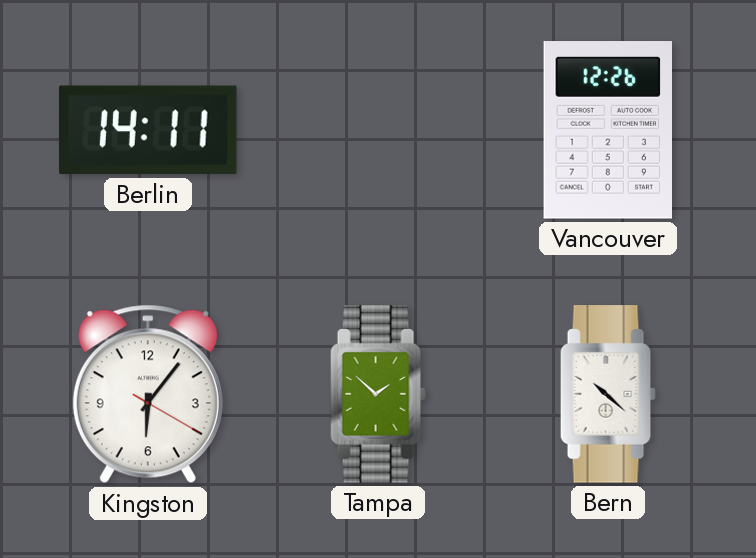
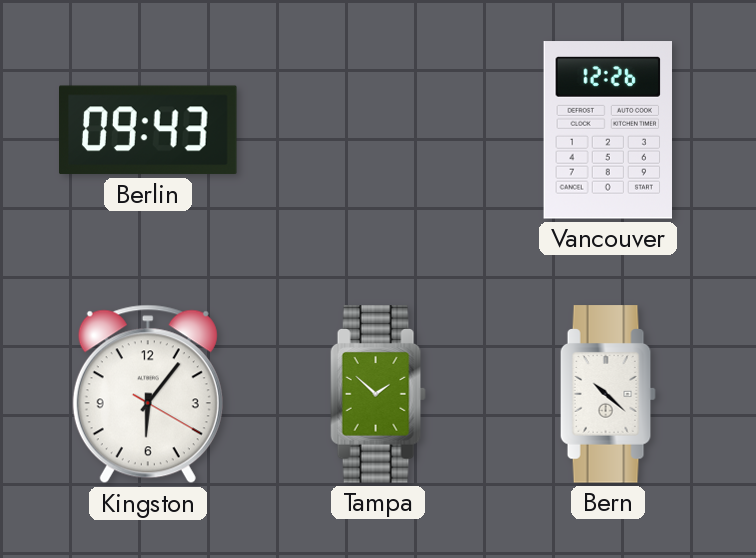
Berlin: 14:11 -> 09:43
